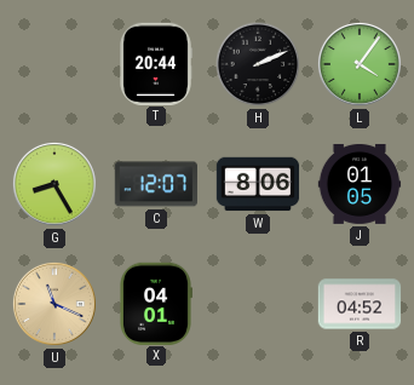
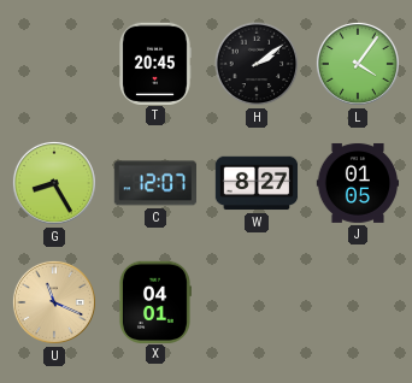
T: 20:44 -> 20:45
H: 2:11 -> 2:09
W: 8:06 -> 8:27
R: 04:52 -> none
